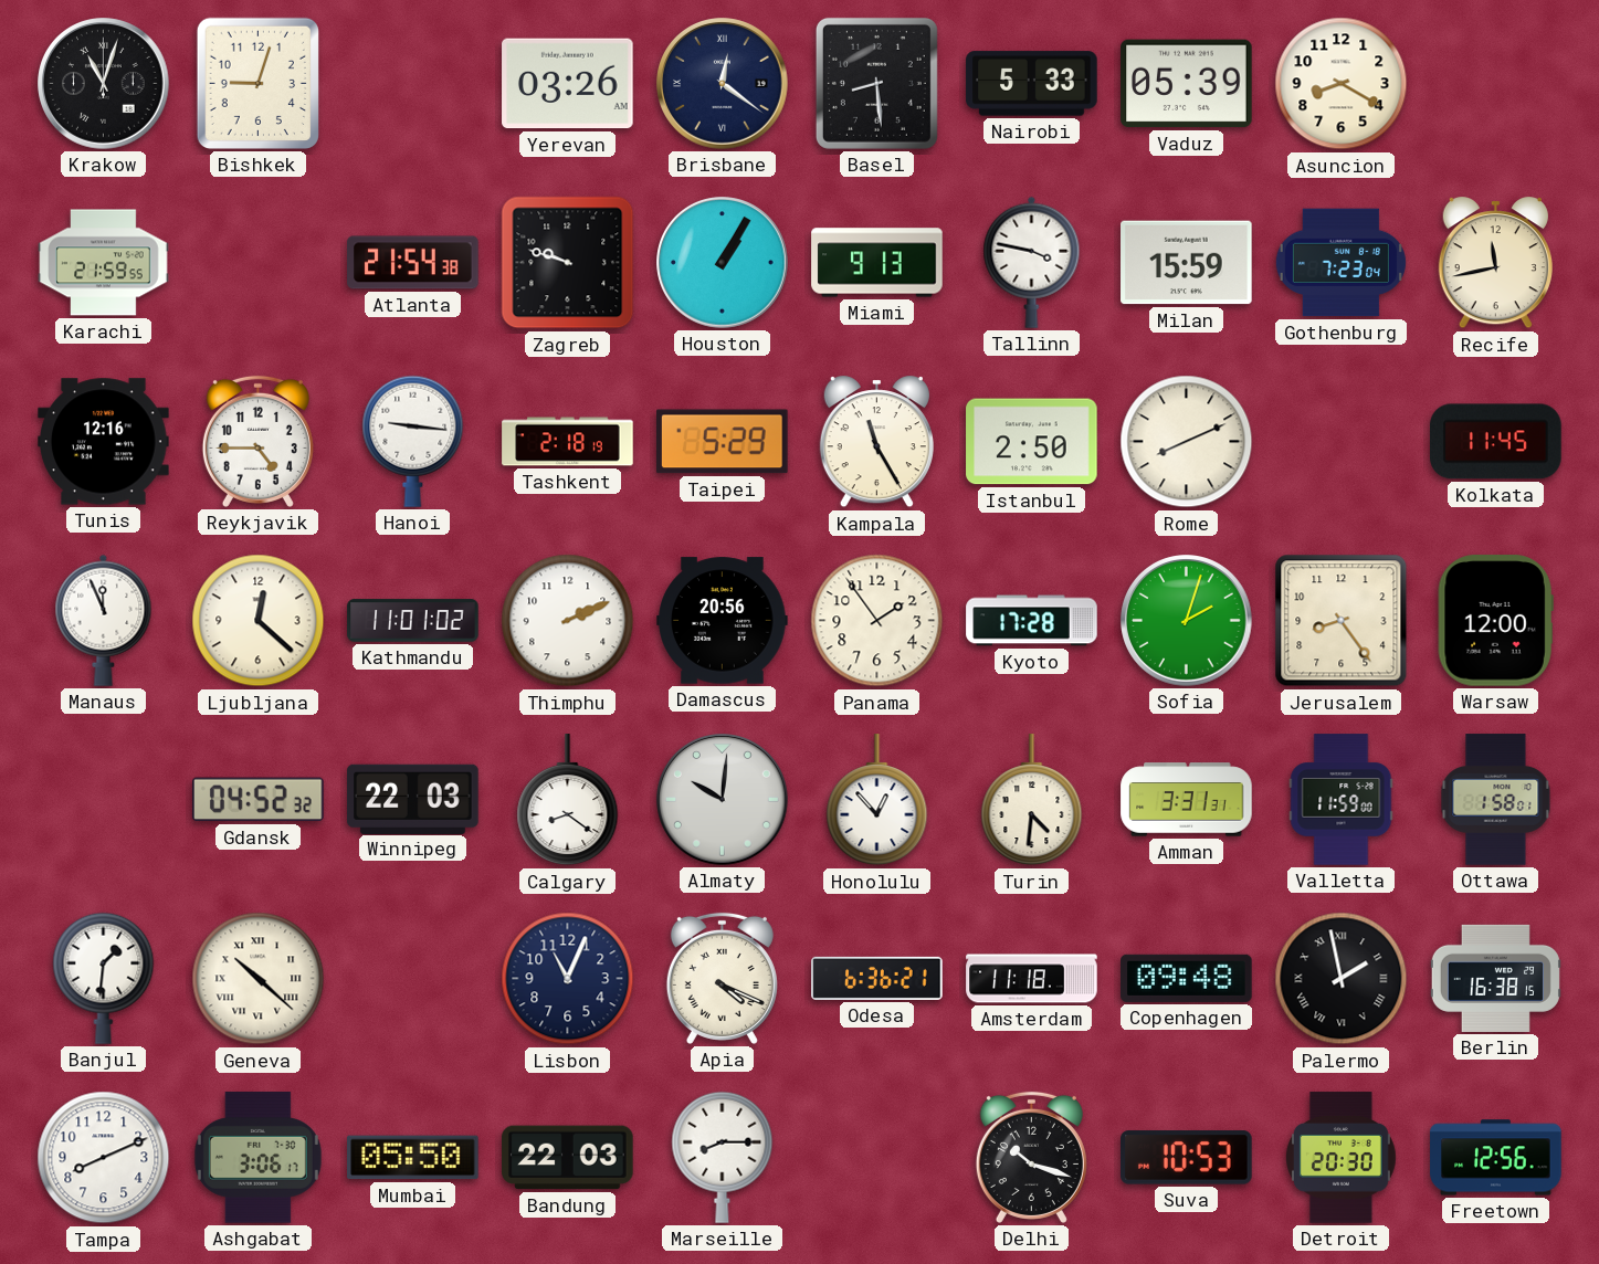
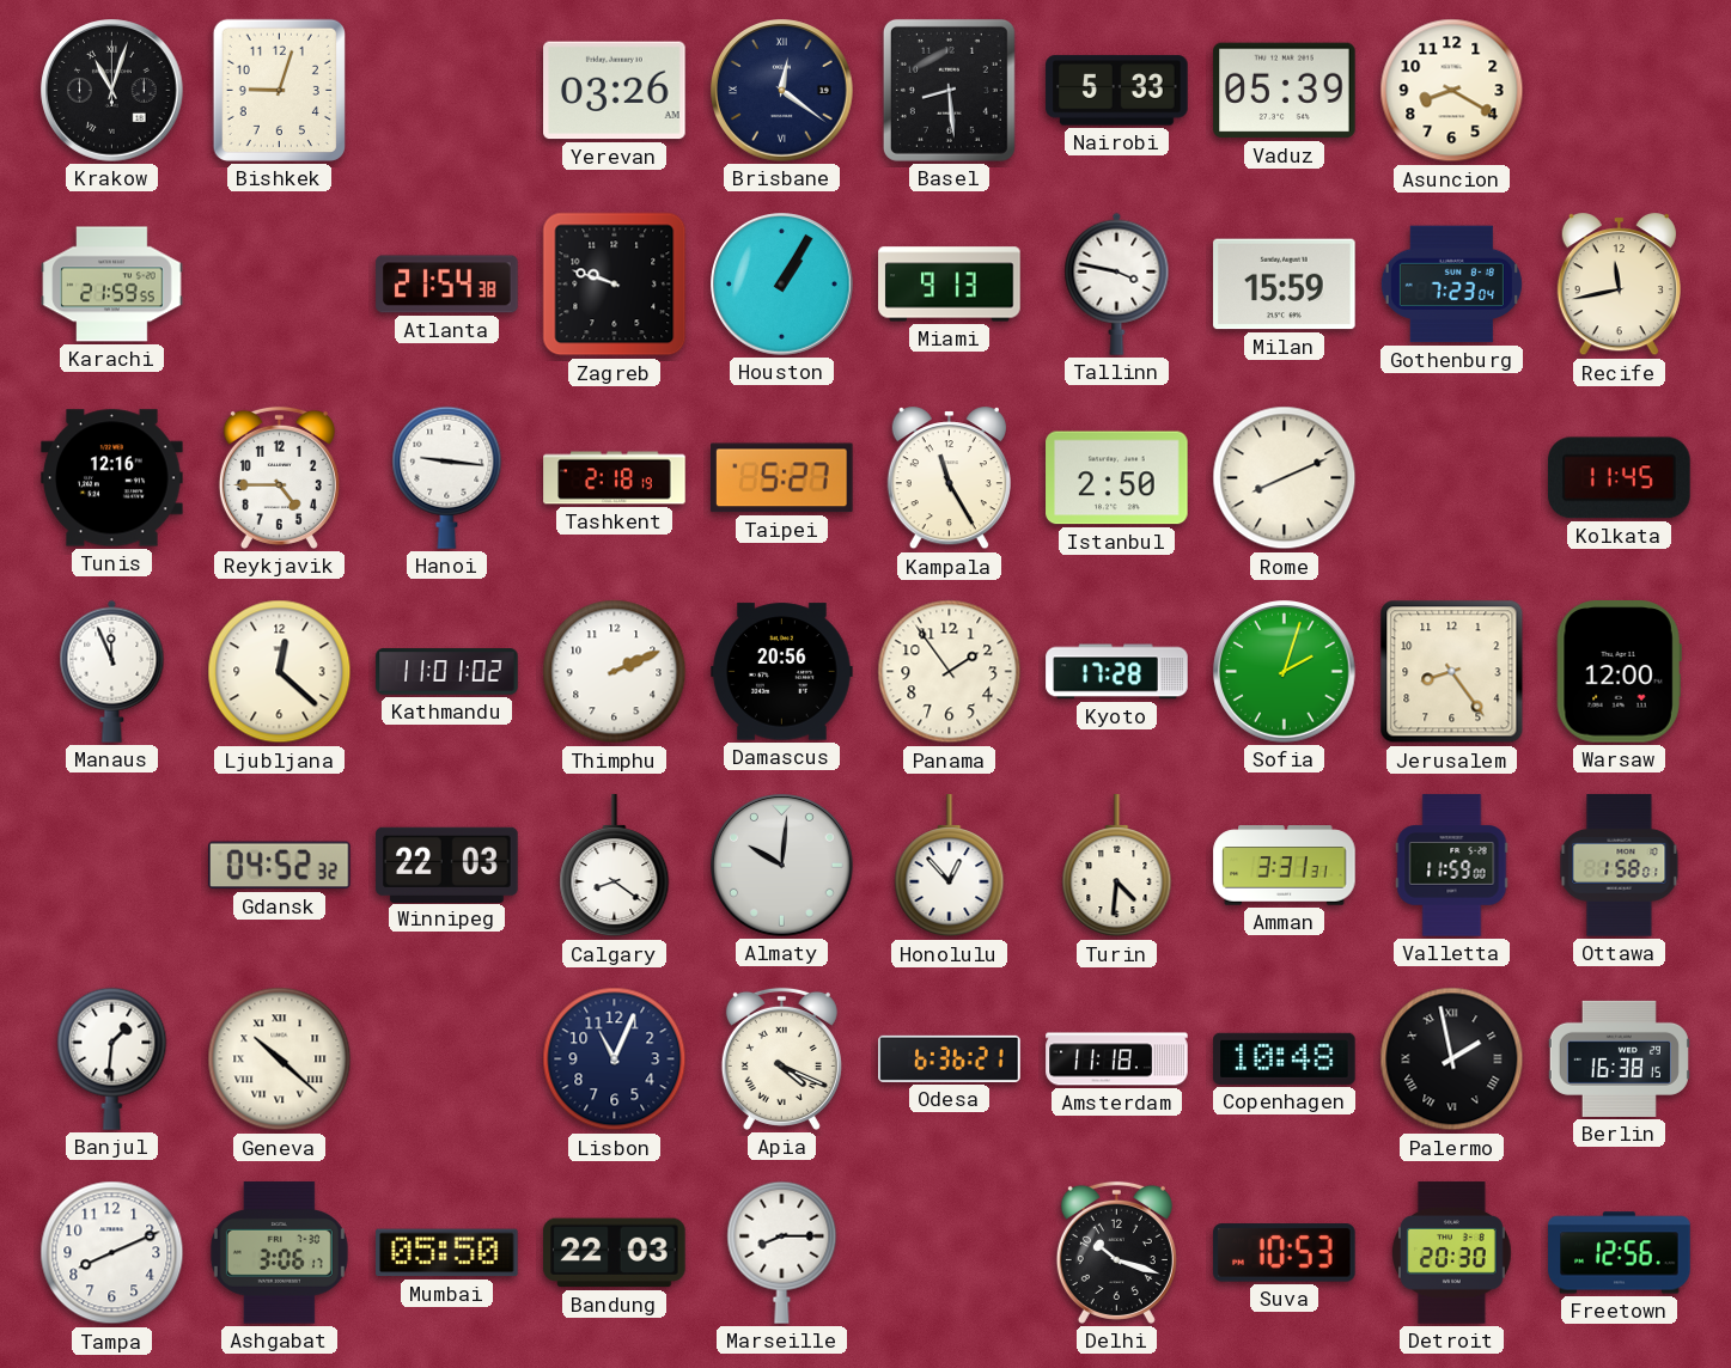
Taipei: 5:29 -> 5:27
Copenhagen: 09:48 -> 10:48
